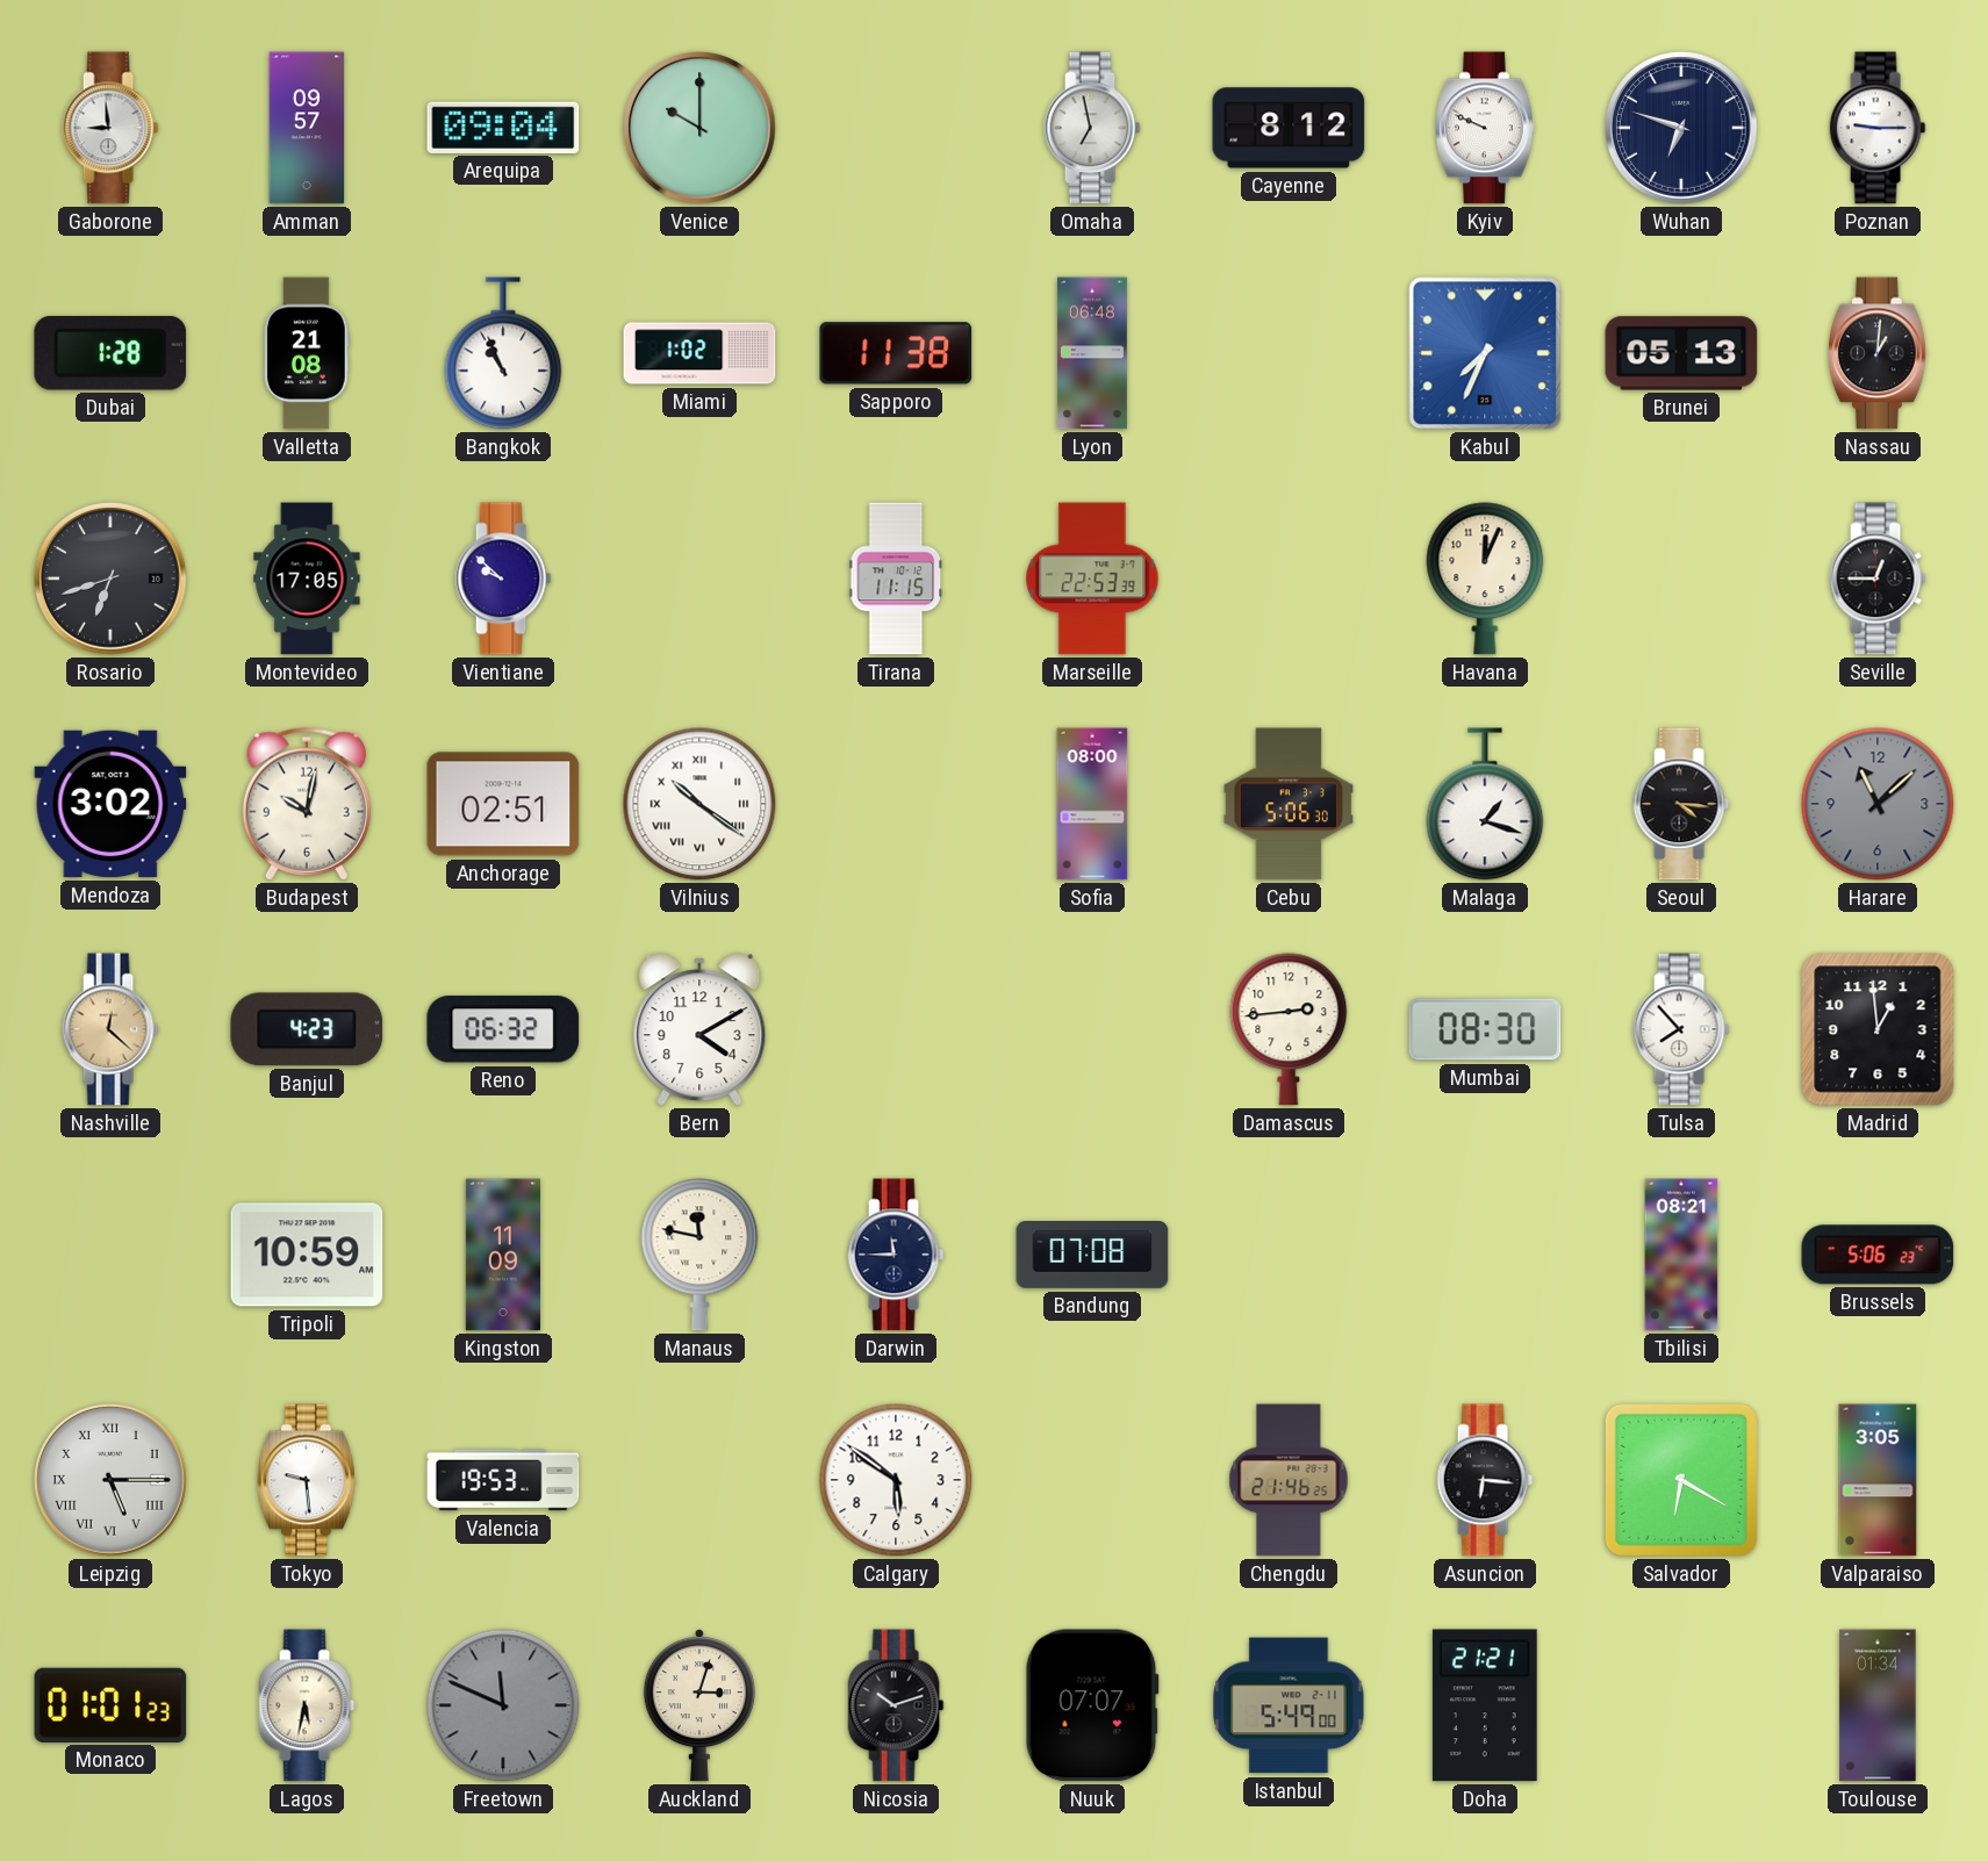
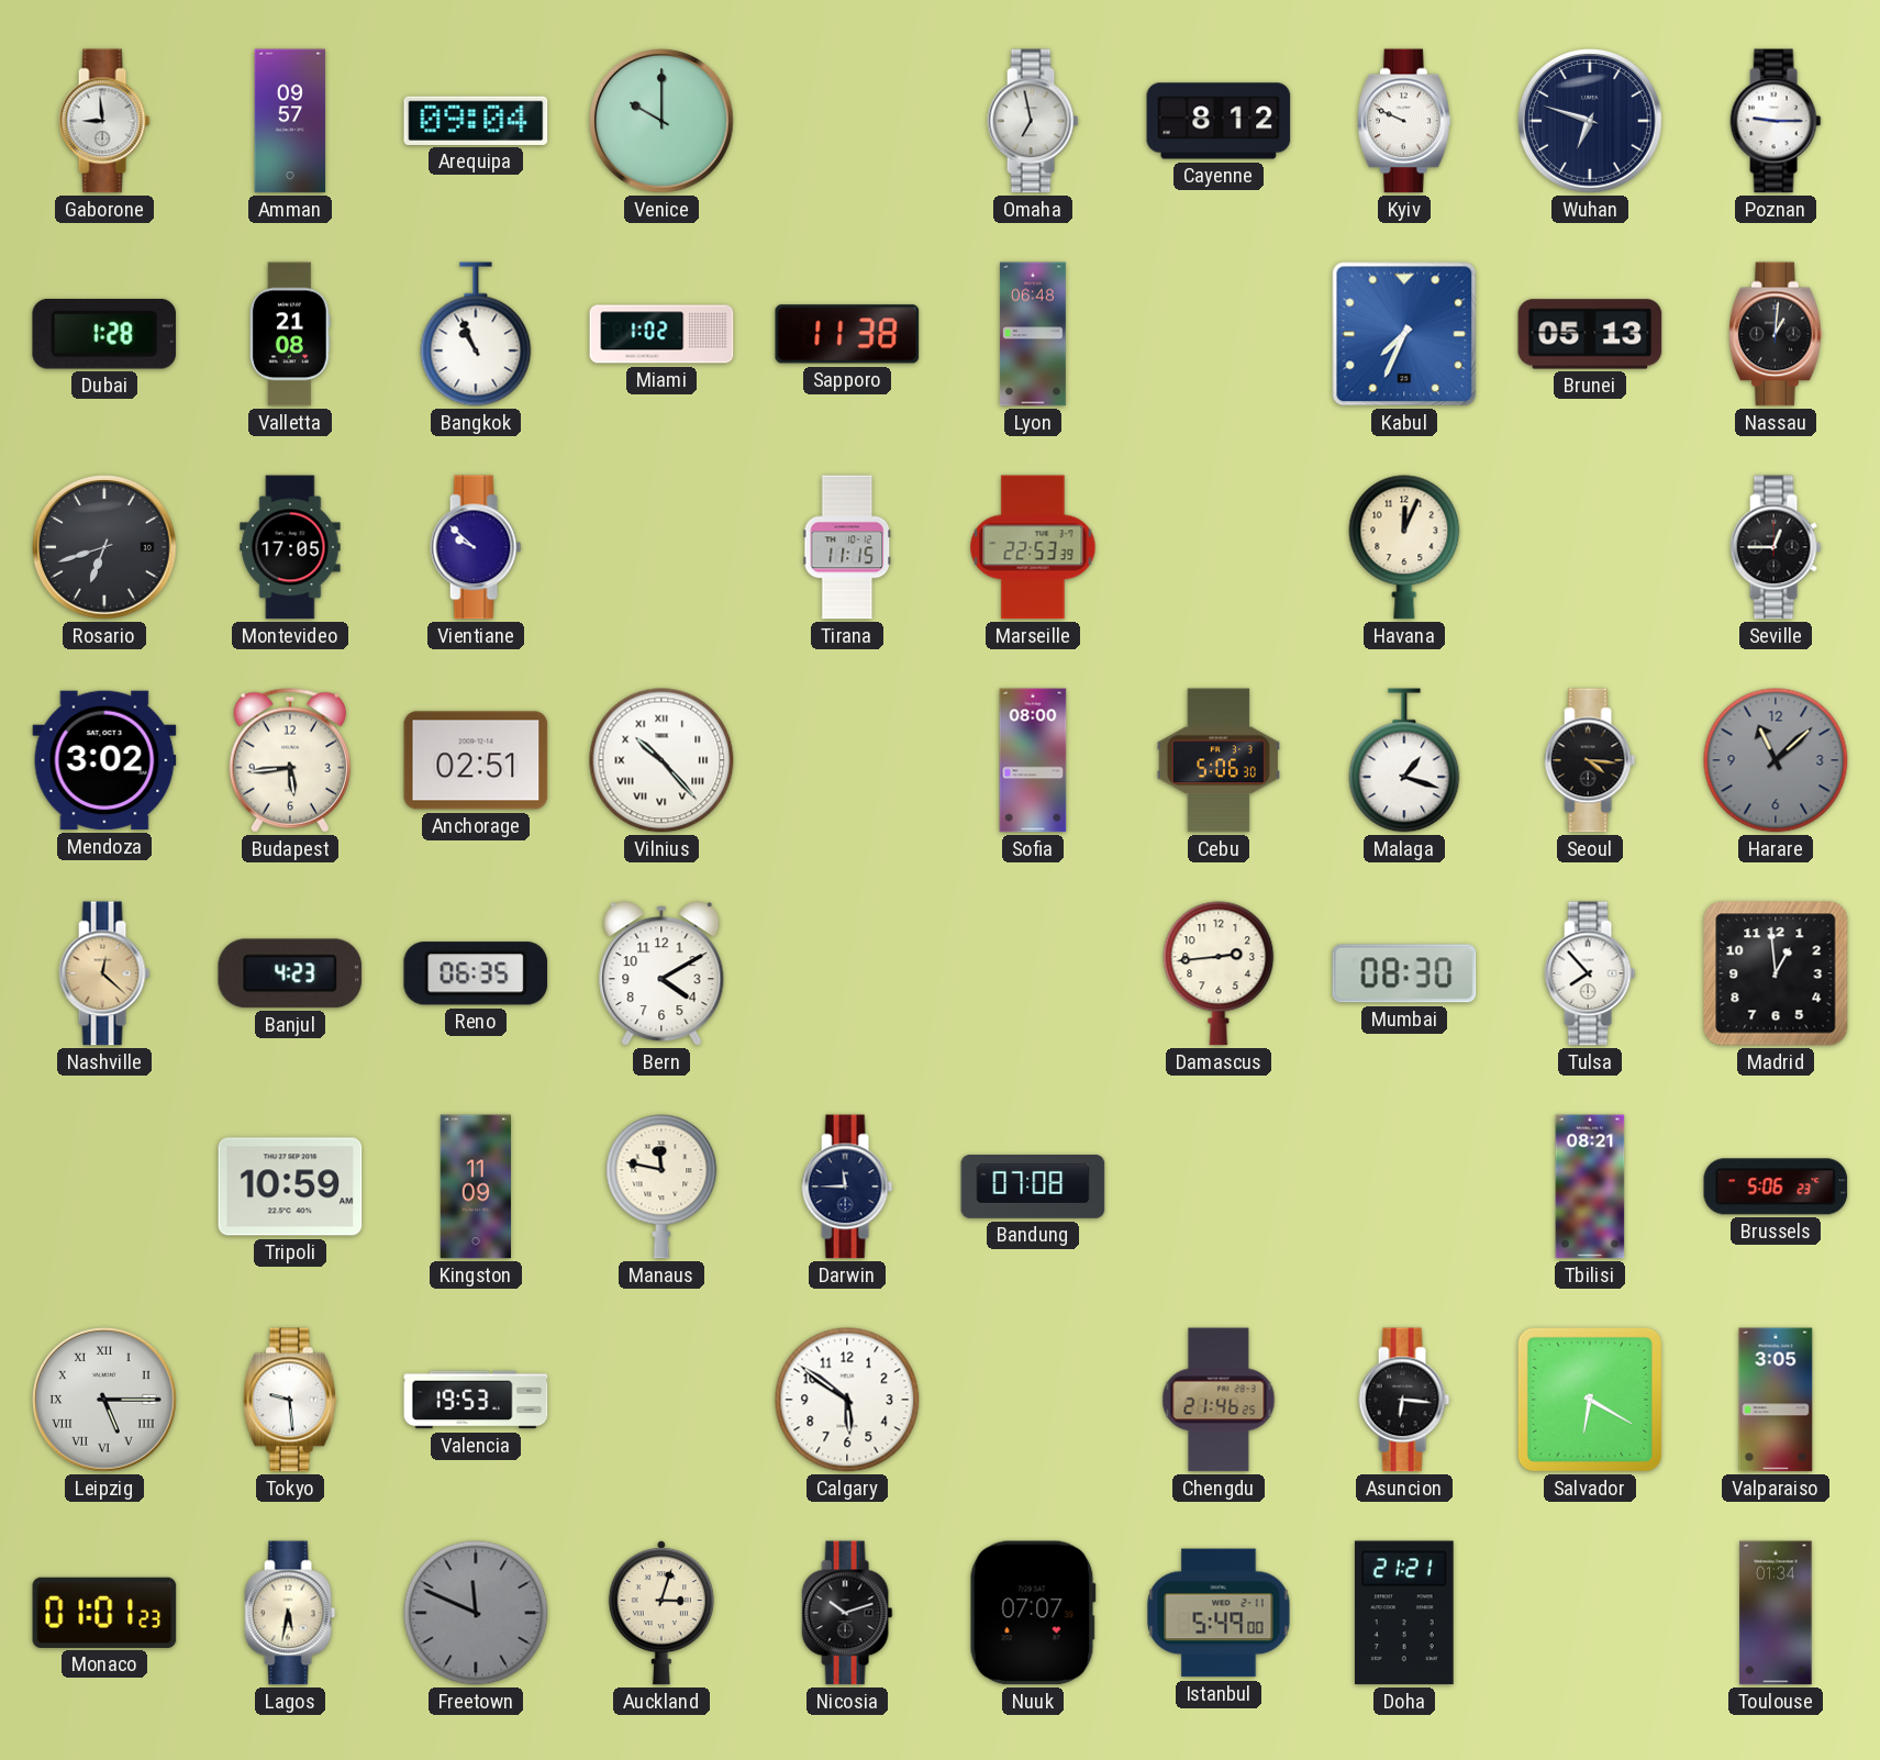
Budapest: 10:02 -> 5:44
Vilnius: 10:21 -> 10:23
Reno: 06:32 -> 06:35
